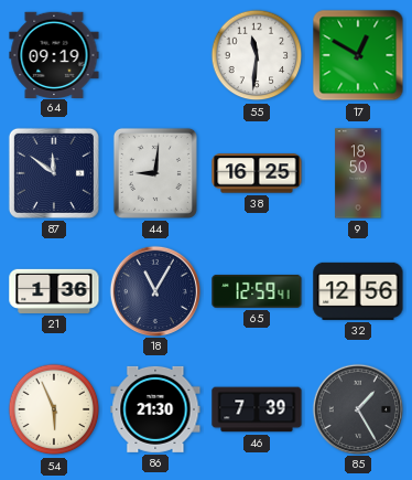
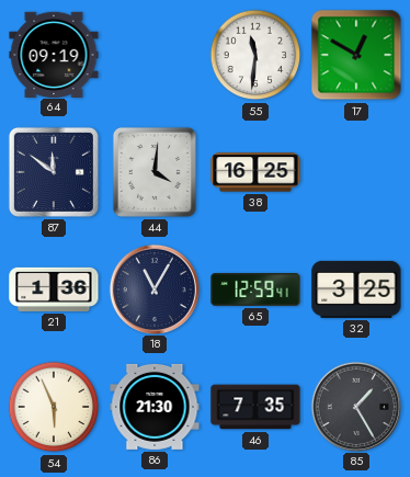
44: 9:01 -> 4:01
9: 18:50 -> none
32: 12:56 -> 3:25
46: 7:39 -> 7:35
